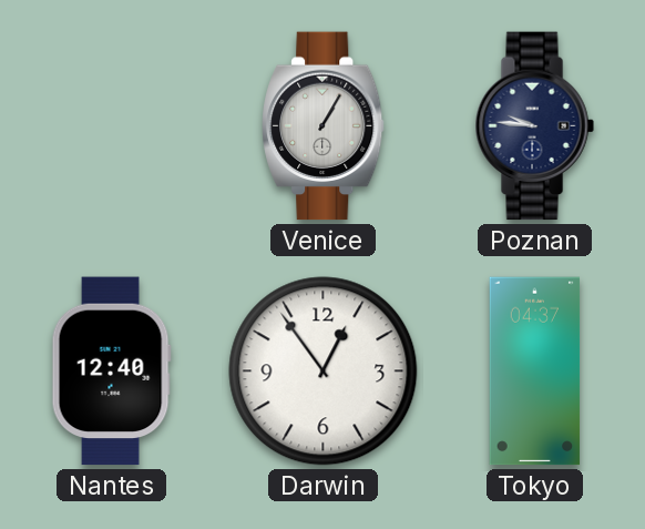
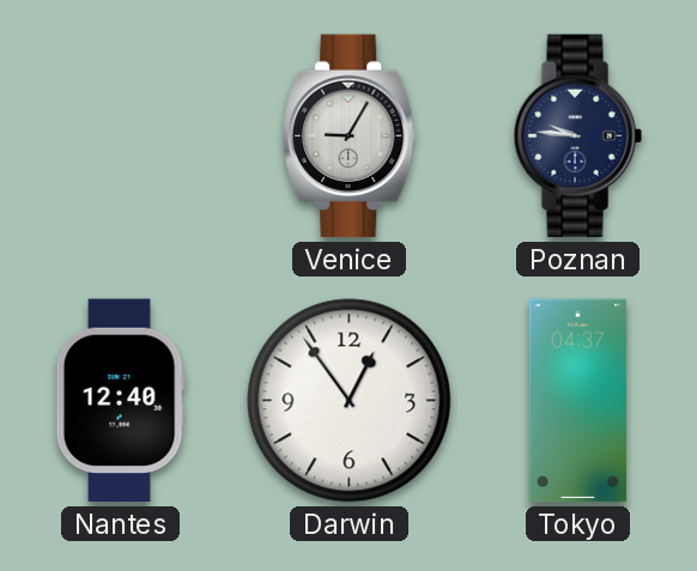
Venice: 1:05 -> 9:05
